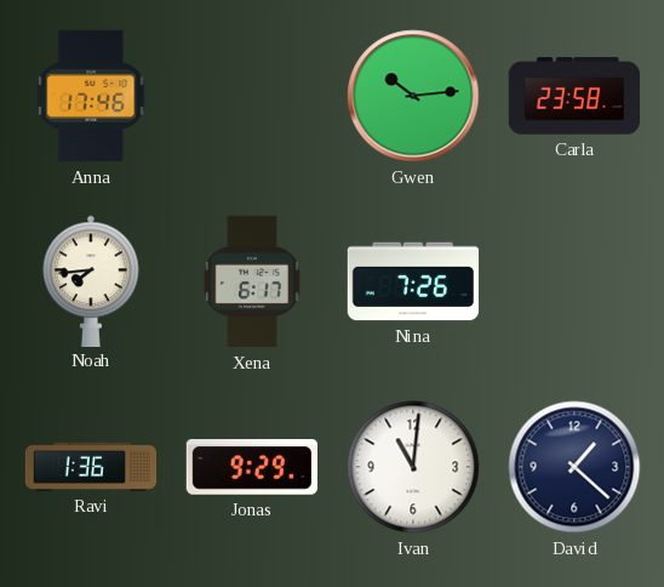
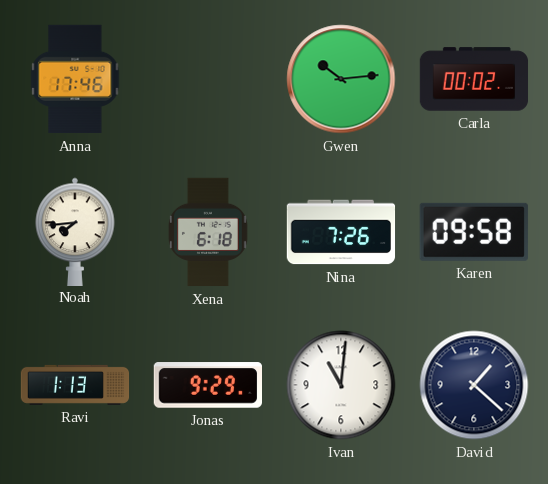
Carla: 23:58 -> 00:02
Xena: 6:17 -> 6:18
Karen: none -> 09:58
Ravi: 1:36 -> 1:13
